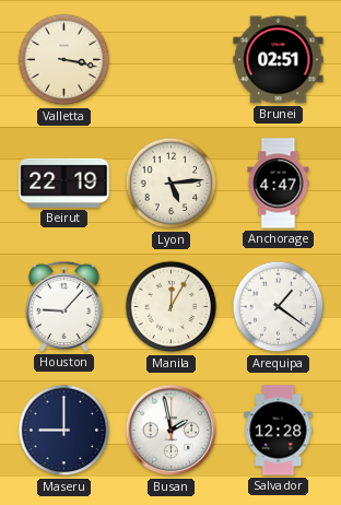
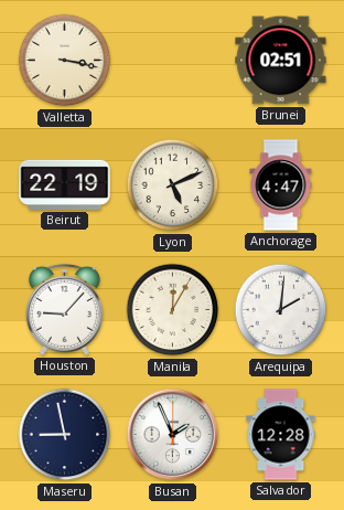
Lyon: 5:14 -> 5:11
Arequipa: 1:21 -> 2:01
Maseru: 9:00 -> 8:58
Busan: 1:58 -> 1:56
